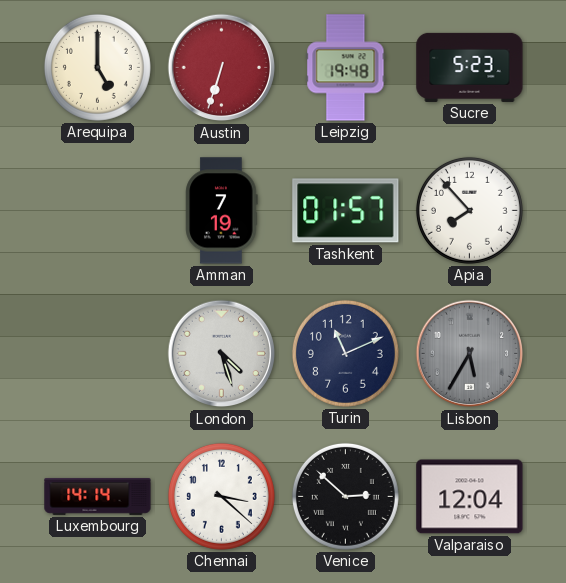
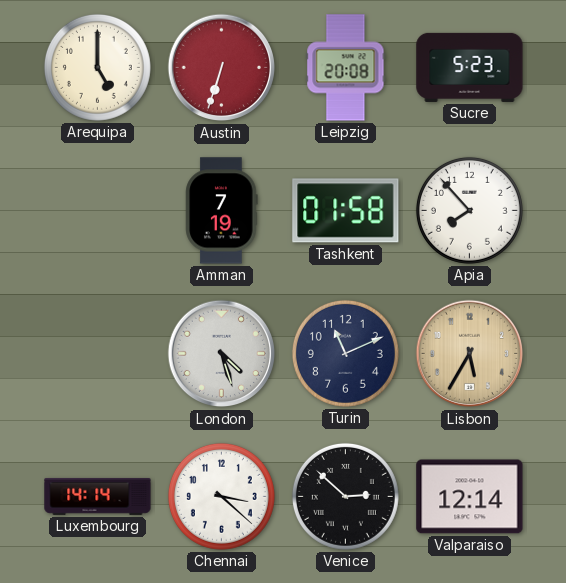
Leipzig: 19:48 -> 20:08
Tashkent: 01:57 -> 01:58
Lisbon dial: grey -> champagne
Valparaiso: 12:04 -> 12:14
